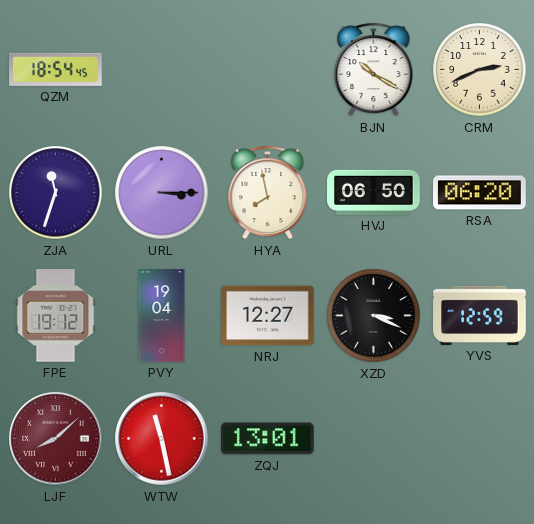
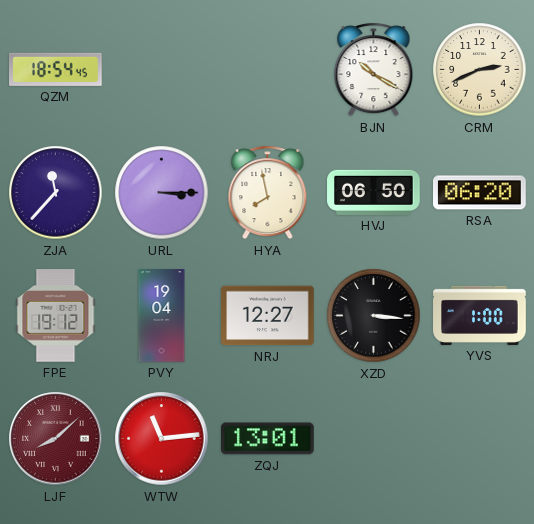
ZJA: 11:33 -> 11:37
XZD: 3:19 -> 3:16
YVS: 12:59 -> 1:00
WTW: 11:28 -> 11:14
